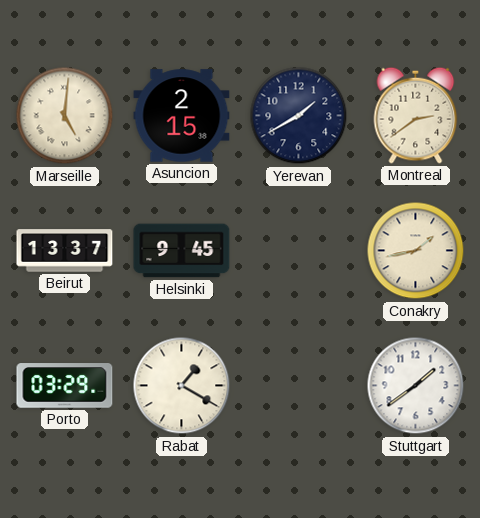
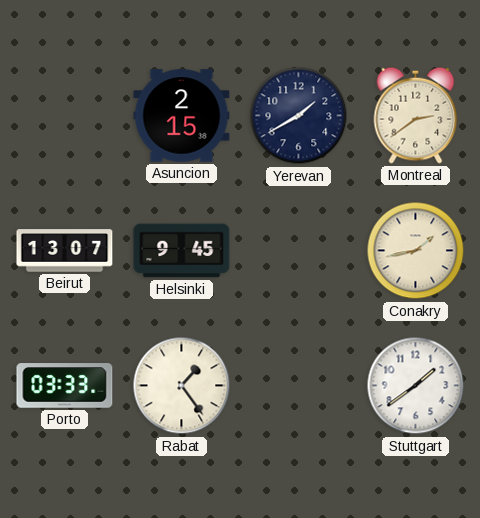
Marseille: 5:01 -> none
Beirut: 13:37 -> 13:07
Porto: 03:29 -> 03:33
Rabat: 1:20 -> 1:24
